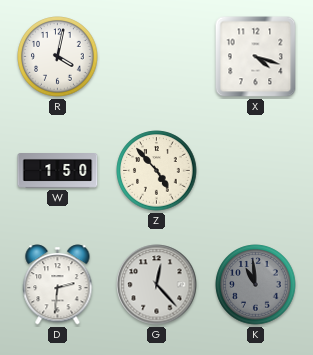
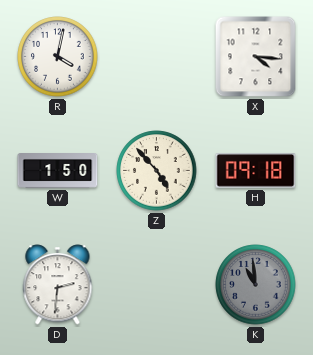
X: 4:18 -> 4:16
H: none -> 09:18
G: 12:23 -> none
